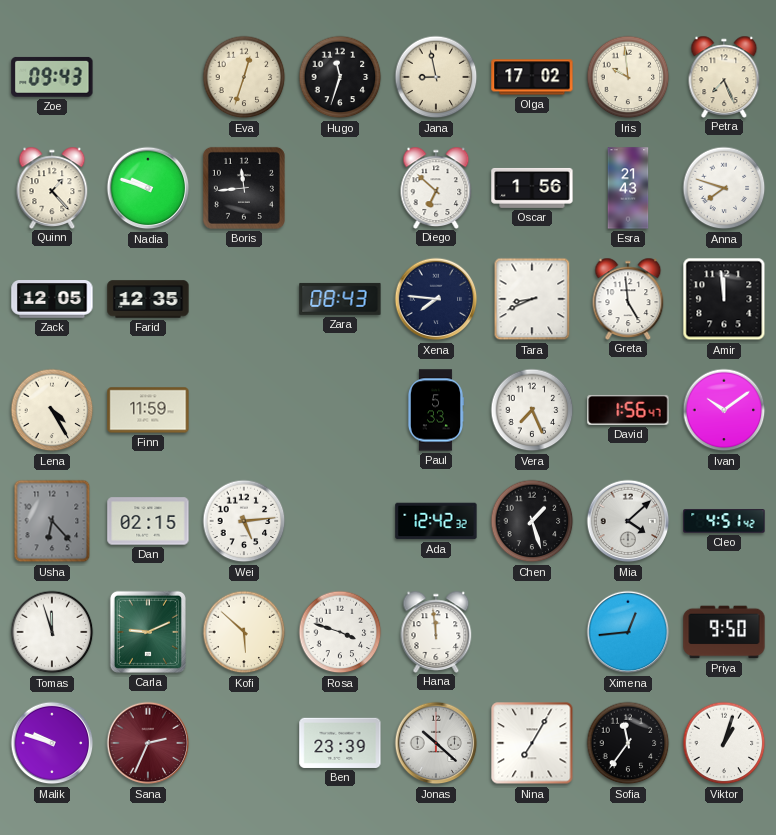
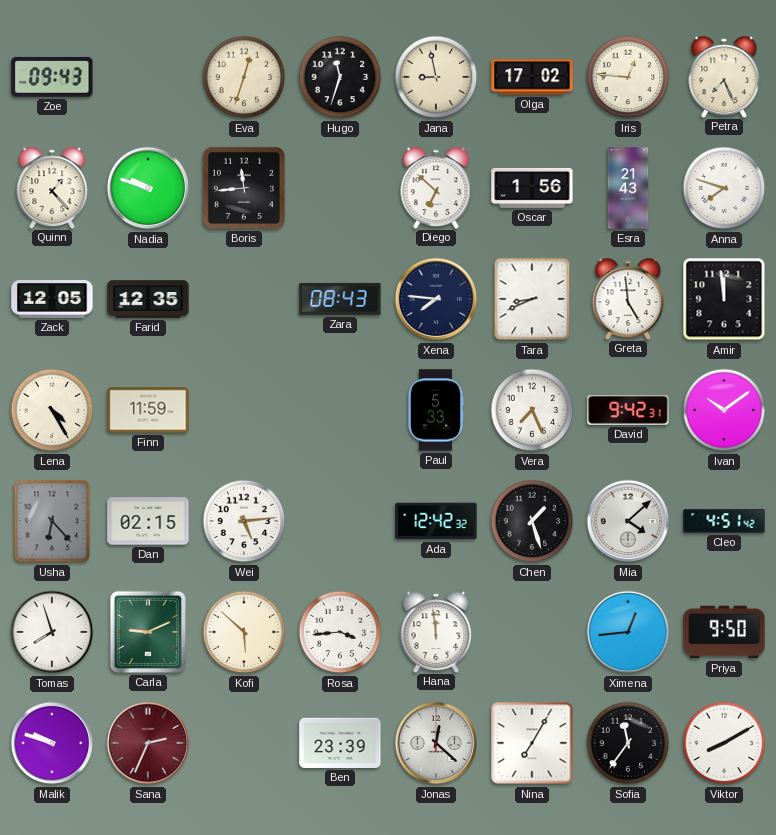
Iris: 9:59 -> 12:46
David: 1:56 -> 9:42
Tomas: 11:57 -> 7:57
Rosa: 3:48 -> 3:44
Jonas: 10:22 -> 12:22
Viktor: 1:03 -> 8:10
